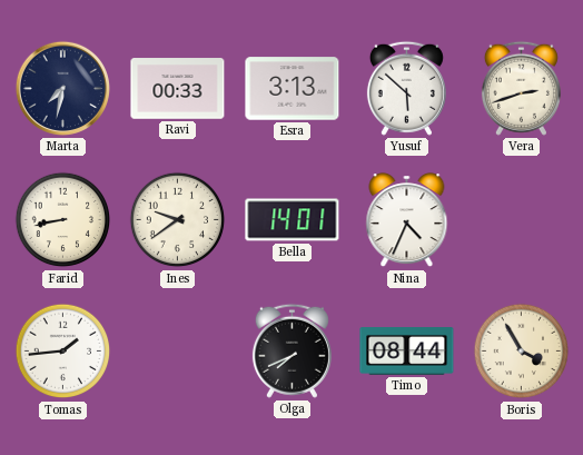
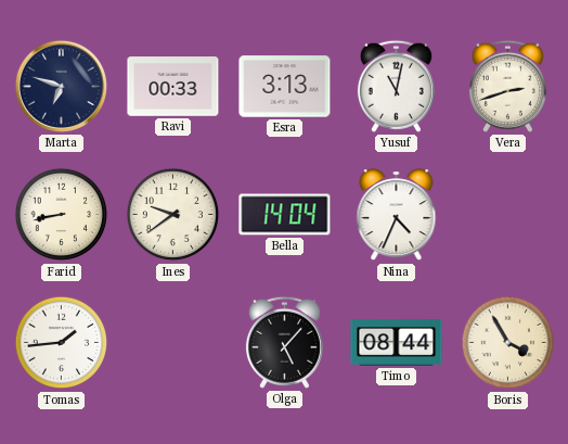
Marta: 7:32 -> 6:48
Yusuf: 5:52 -> 11:02
Bella: 14:01 -> 14:04
Olga: 7:41 -> 5:07
